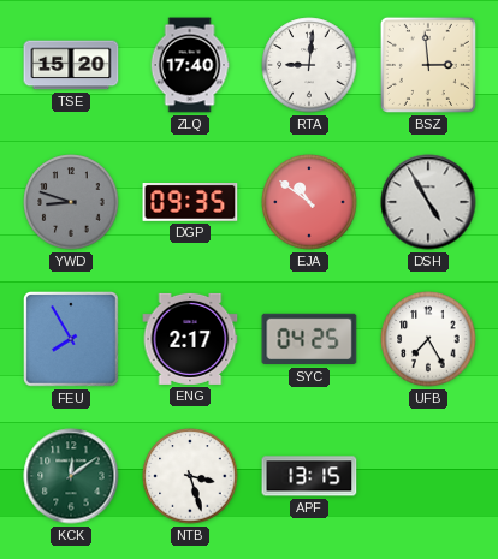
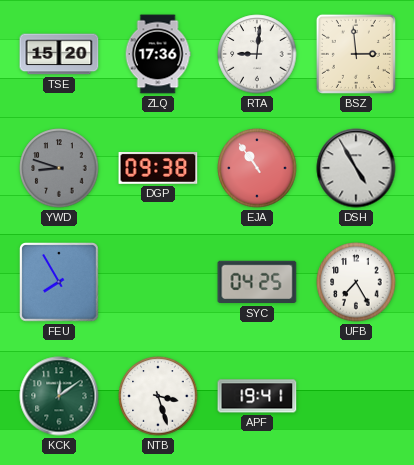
ZLQ: 17:40 -> 17:36
DGP: 09:35 -> 09:38
EJA: 10:51 -> 10:54
ENG: 2:17 -> none
APF: 13:15 -> 19:41
